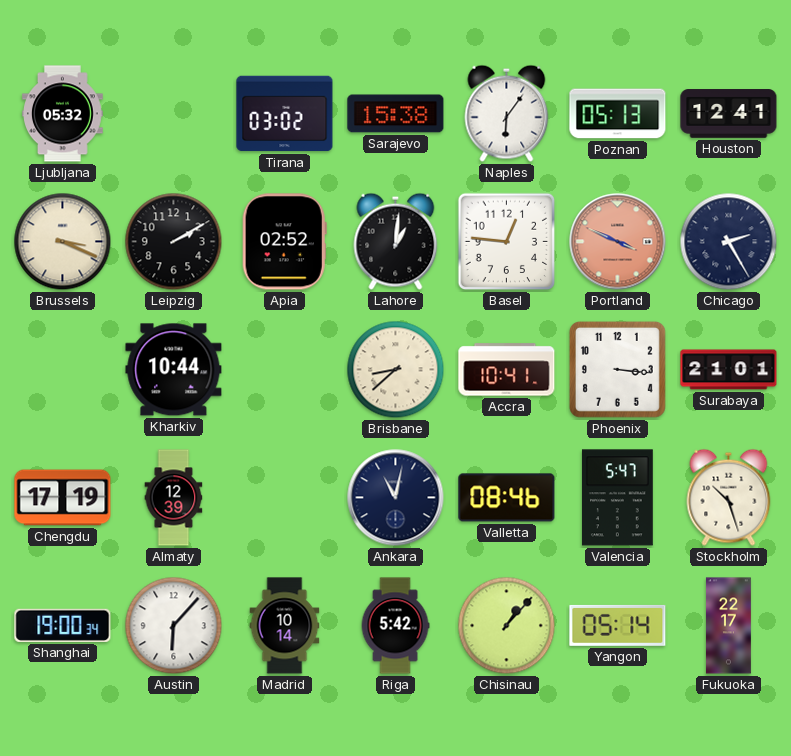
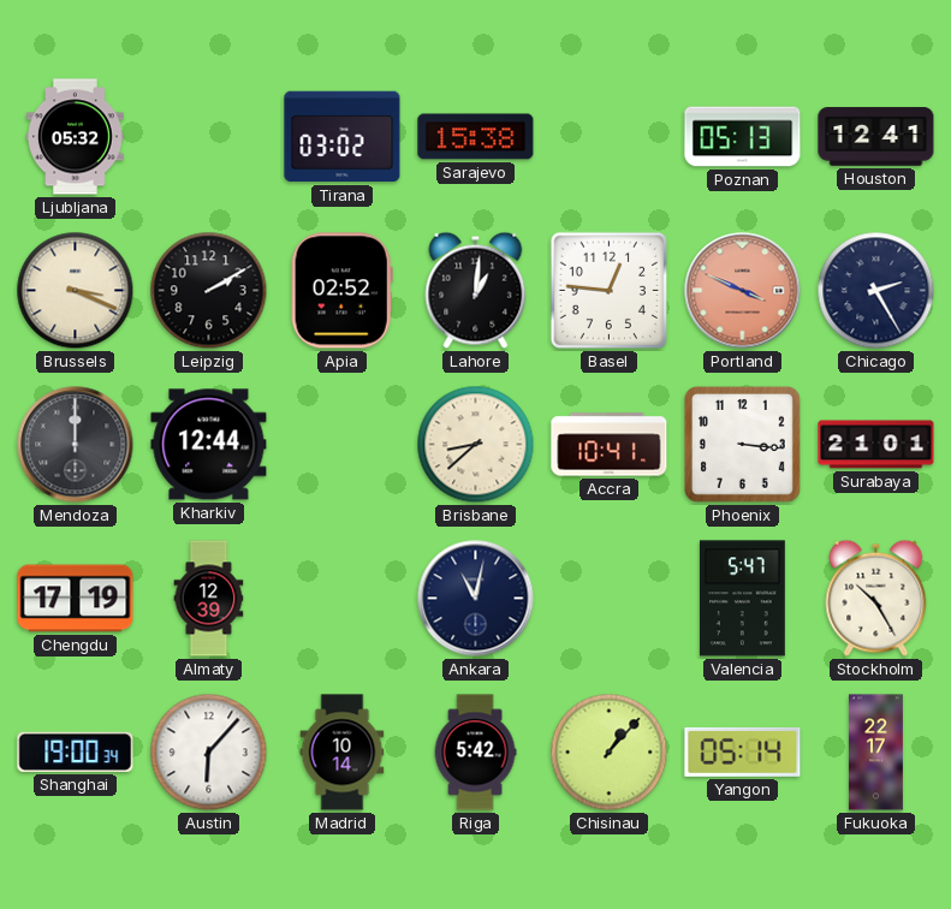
Naples: 6:06 -> none
Mendoza: none -> 12:00
Kharkiv: 10:44 -> 12:44
Valletta: 08:46 -> none
Stockholm: 10:27 -> 10:25
